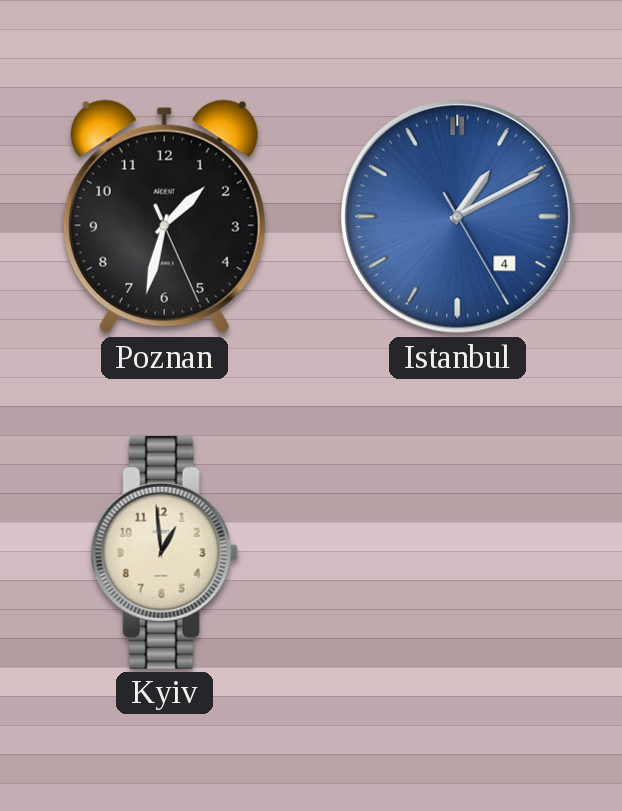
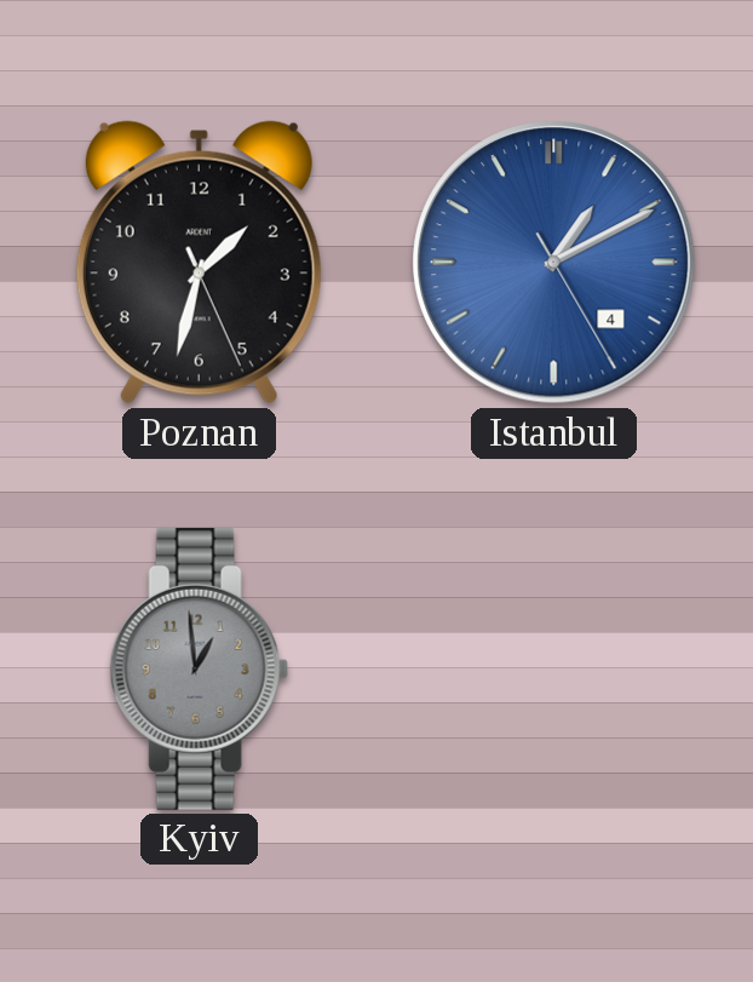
Kyiv dial: cream -> grey
